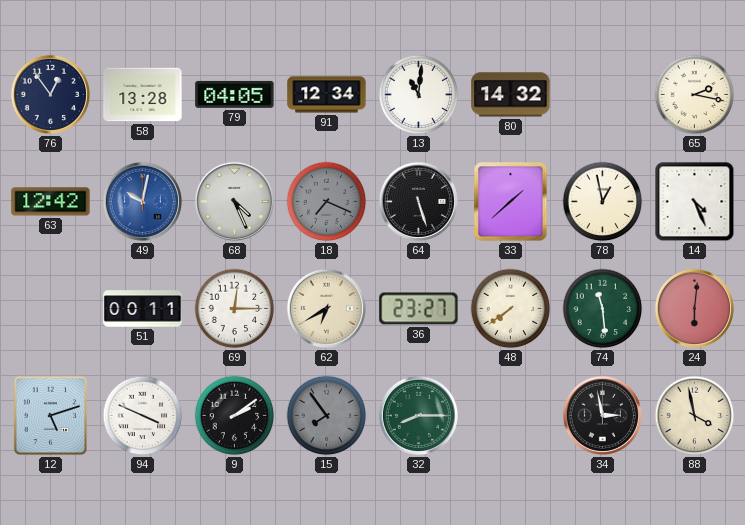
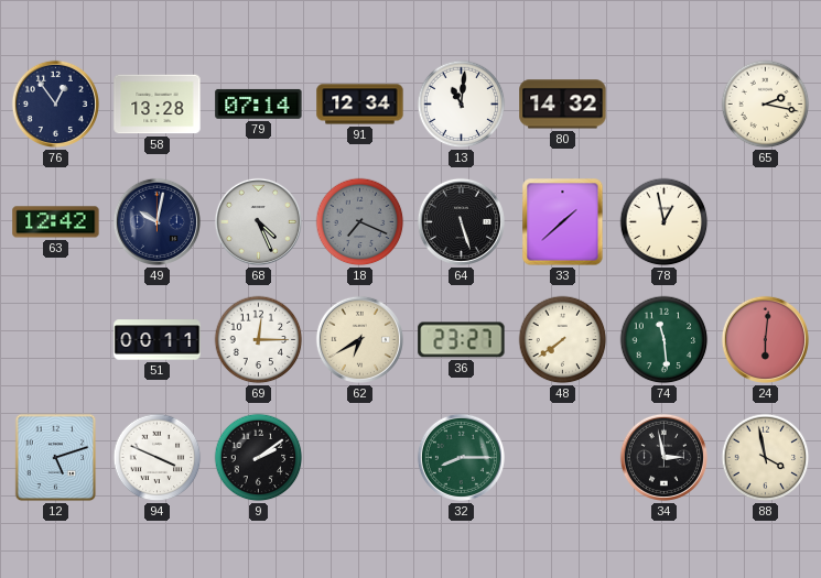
79: 04:05 -> 07:14
49 dial: blue -> navy
14: 4:26 -> none
15: 7:54 -> none
